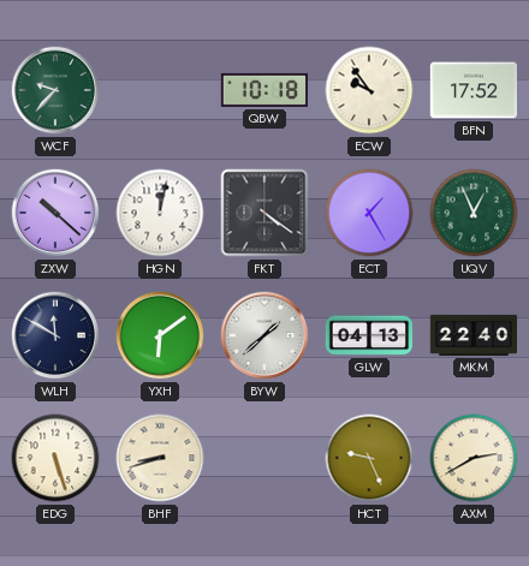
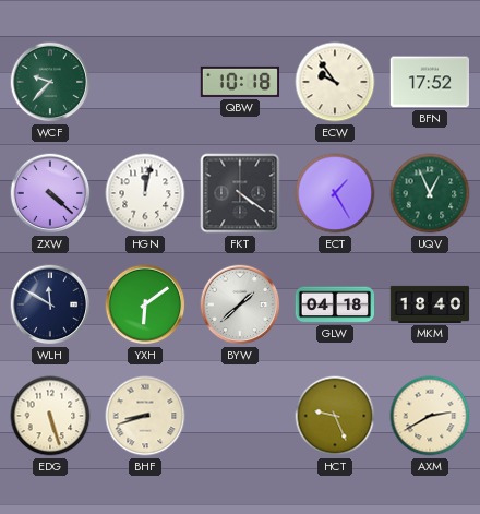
ZXW: 10:22 -> 4:22
GLW: 04:13 -> 04:18
MKM: 22:40 -> 18:40
